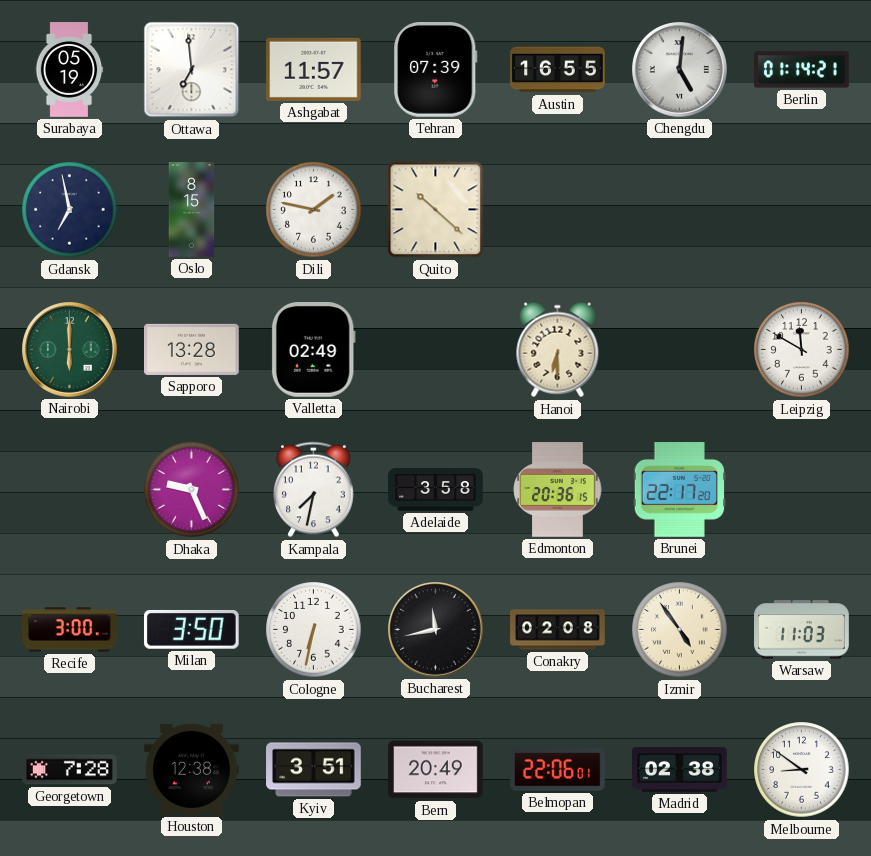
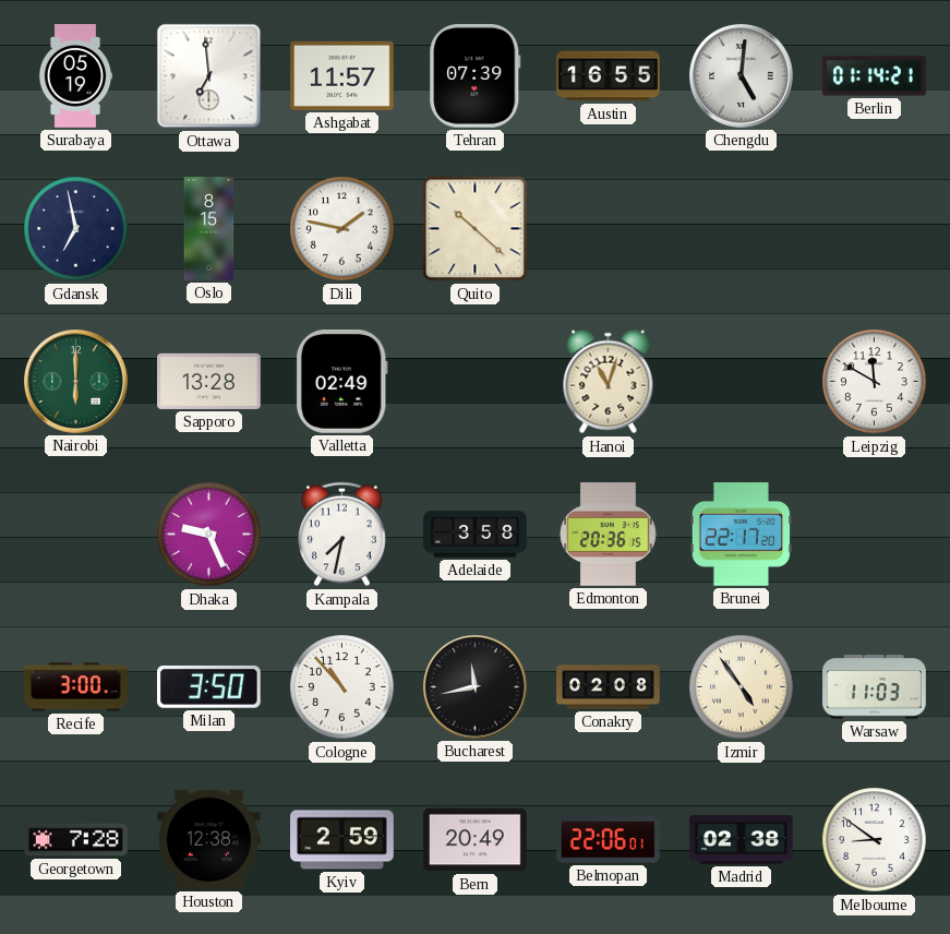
Hanoi: 6:30 -> 11:03
Cologne: 6:32 -> 10:53
Kyiv: 3:51 -> 2:59
